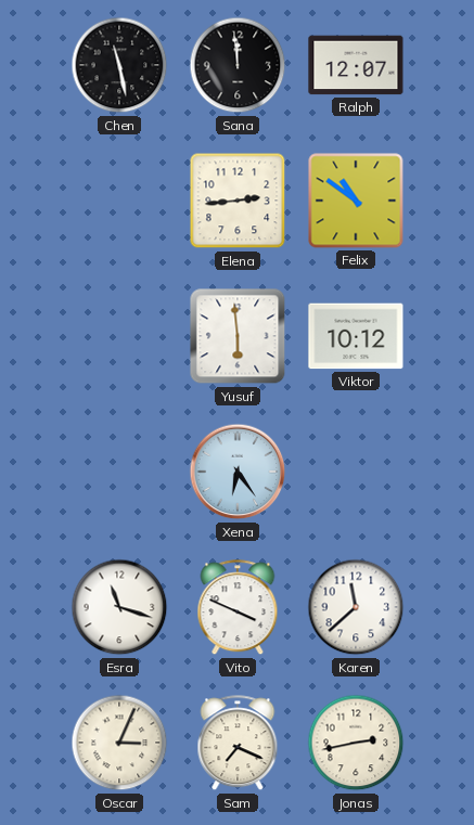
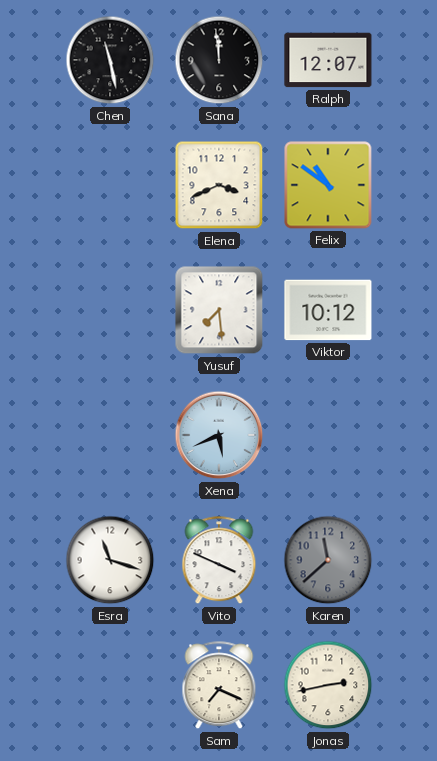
Elena: 2:44 -> 3:41
Yusuf: 5:59 -> 7:29
Xena: 6:24 -> 5:41
Karen dial: white -> grey
Oscar: 3:04 -> none
